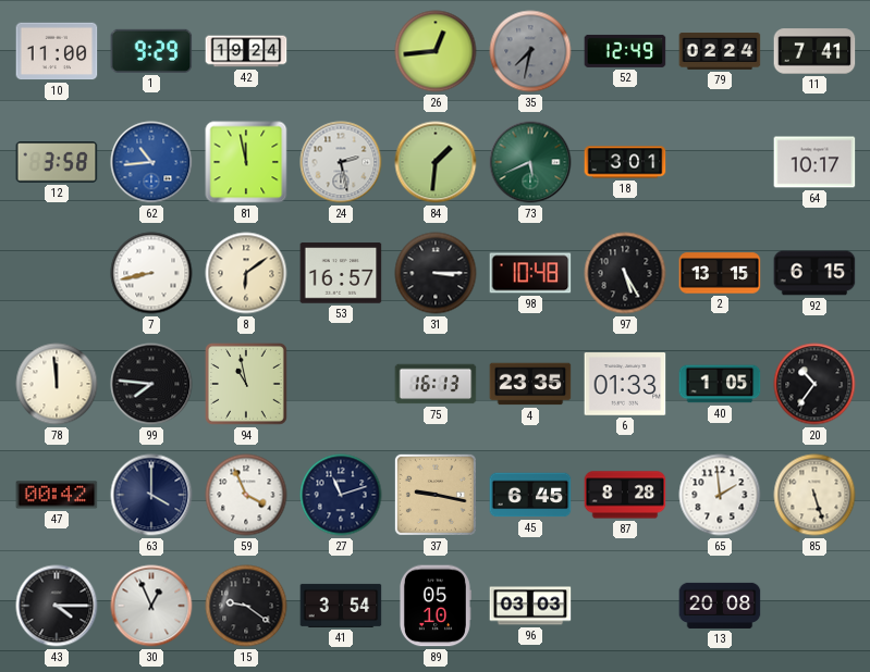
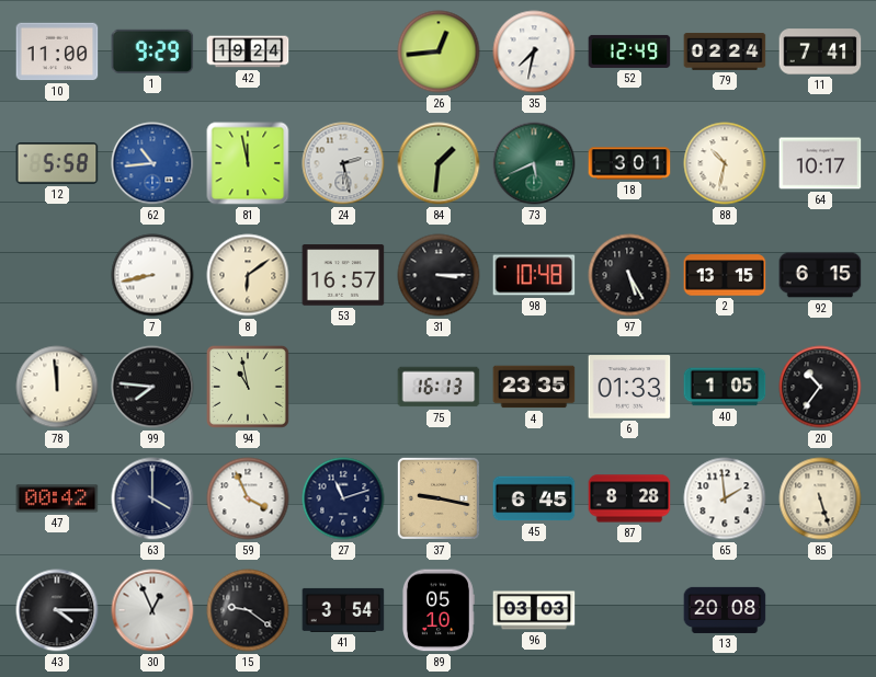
35 dial: grey -> white
12: 3:58 -> 5:58
88: none -> 10:32
